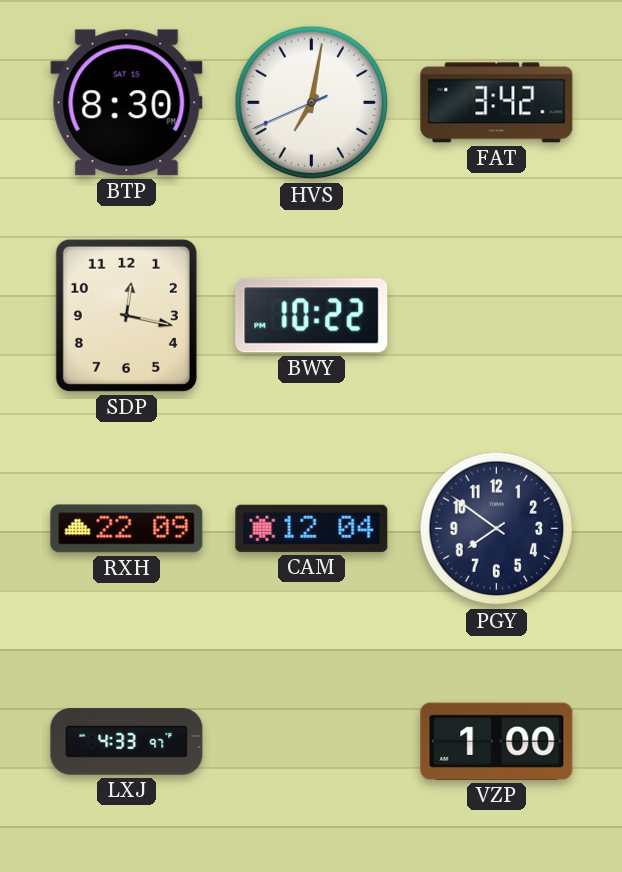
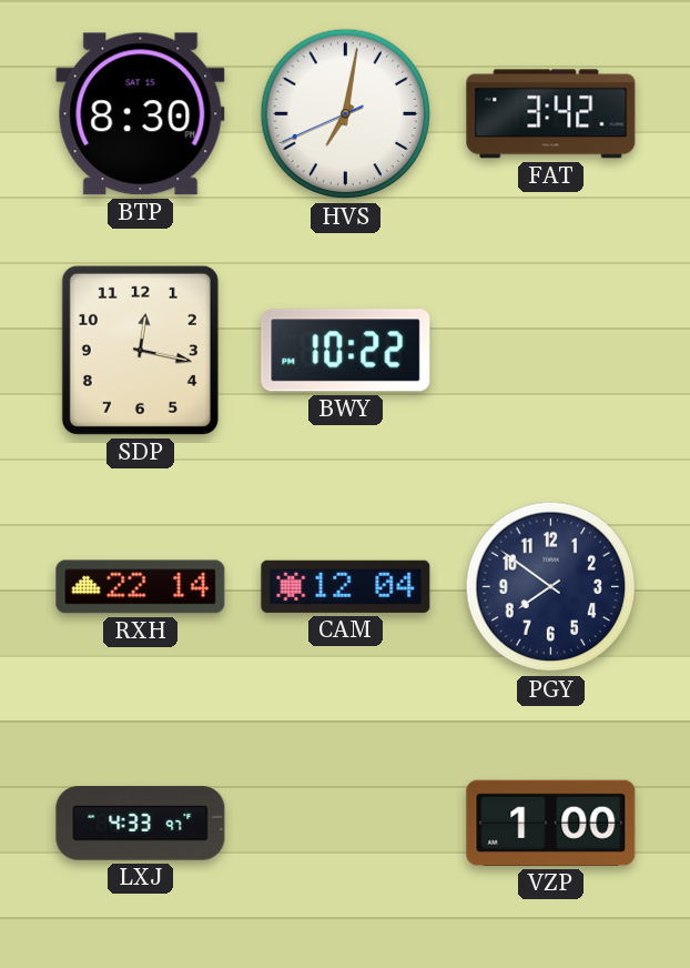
RXH: 22:09 -> 22:14
